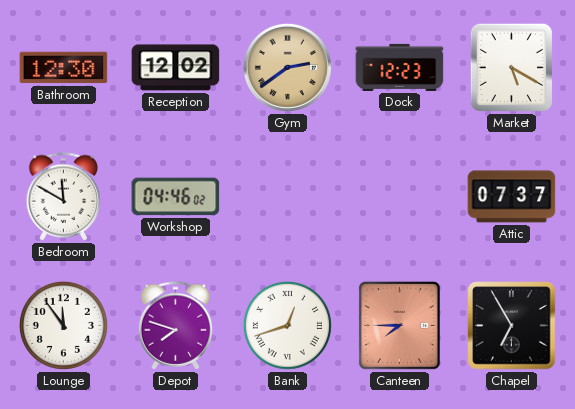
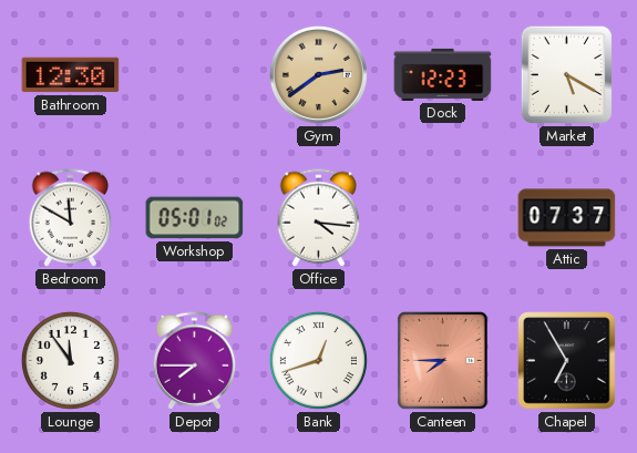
Reception: 12:02 -> none
Workshop: 04:46 -> 05:01
Office: none -> 4:16
Depot: 7:48 -> 7:45
